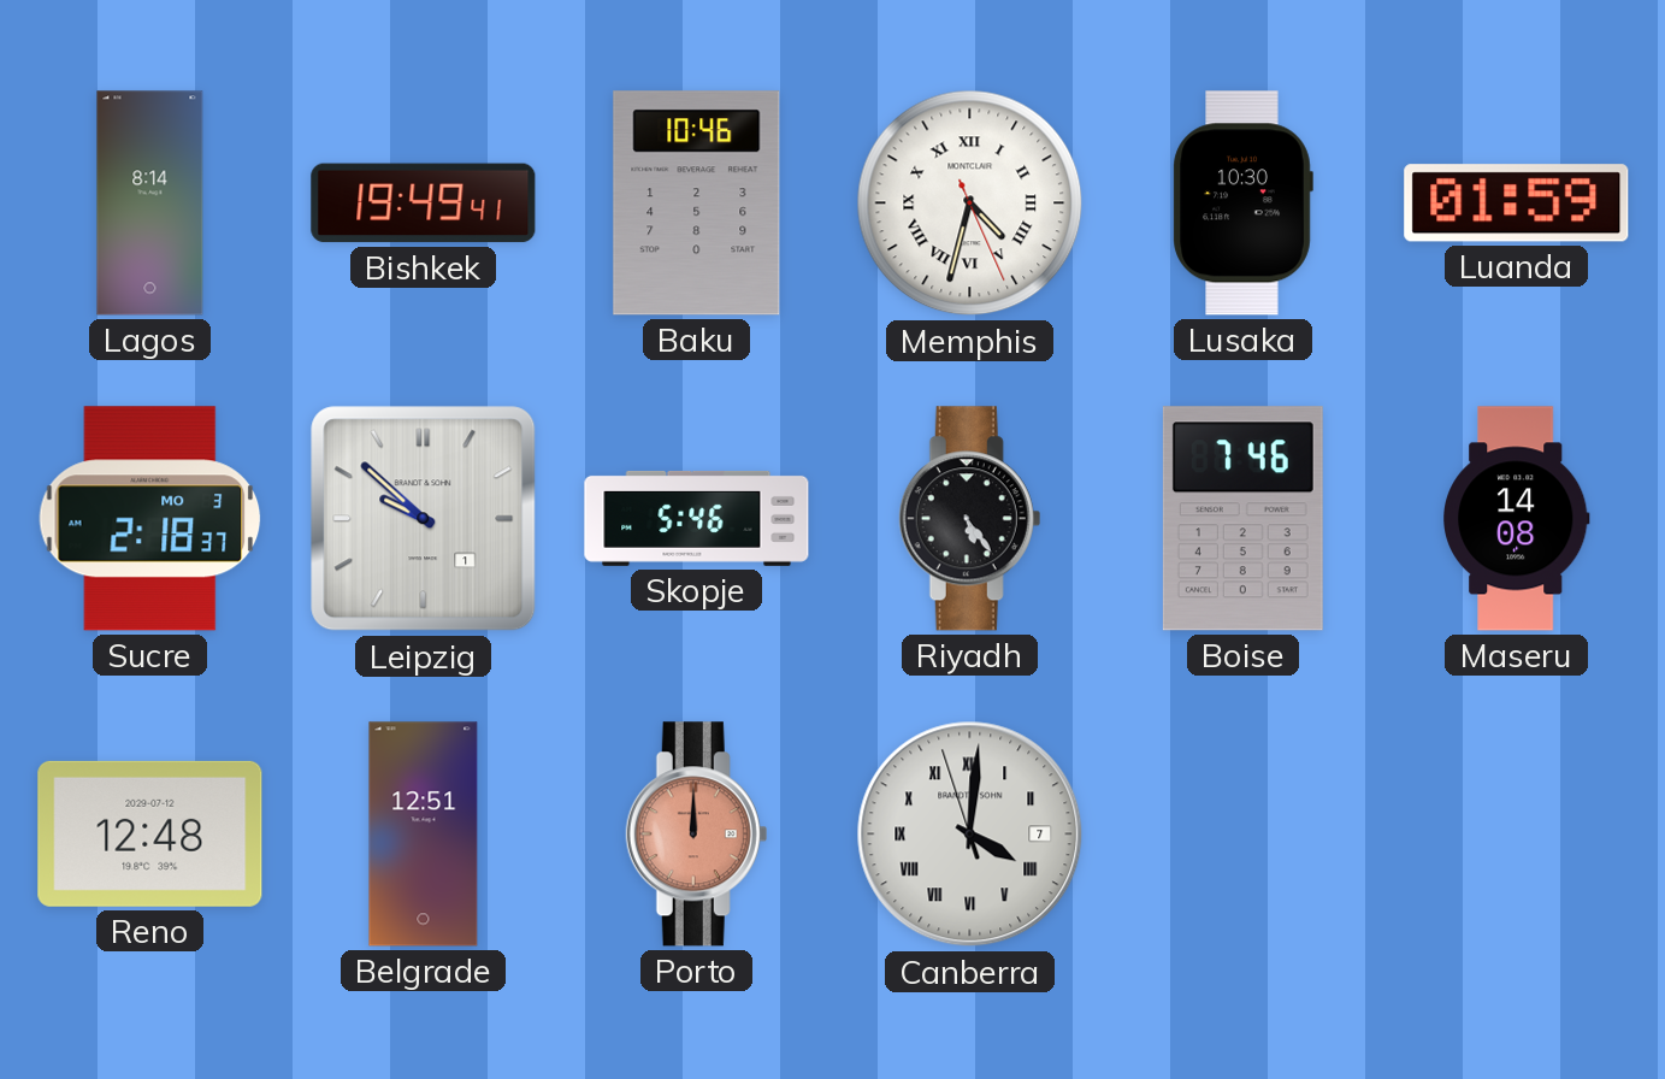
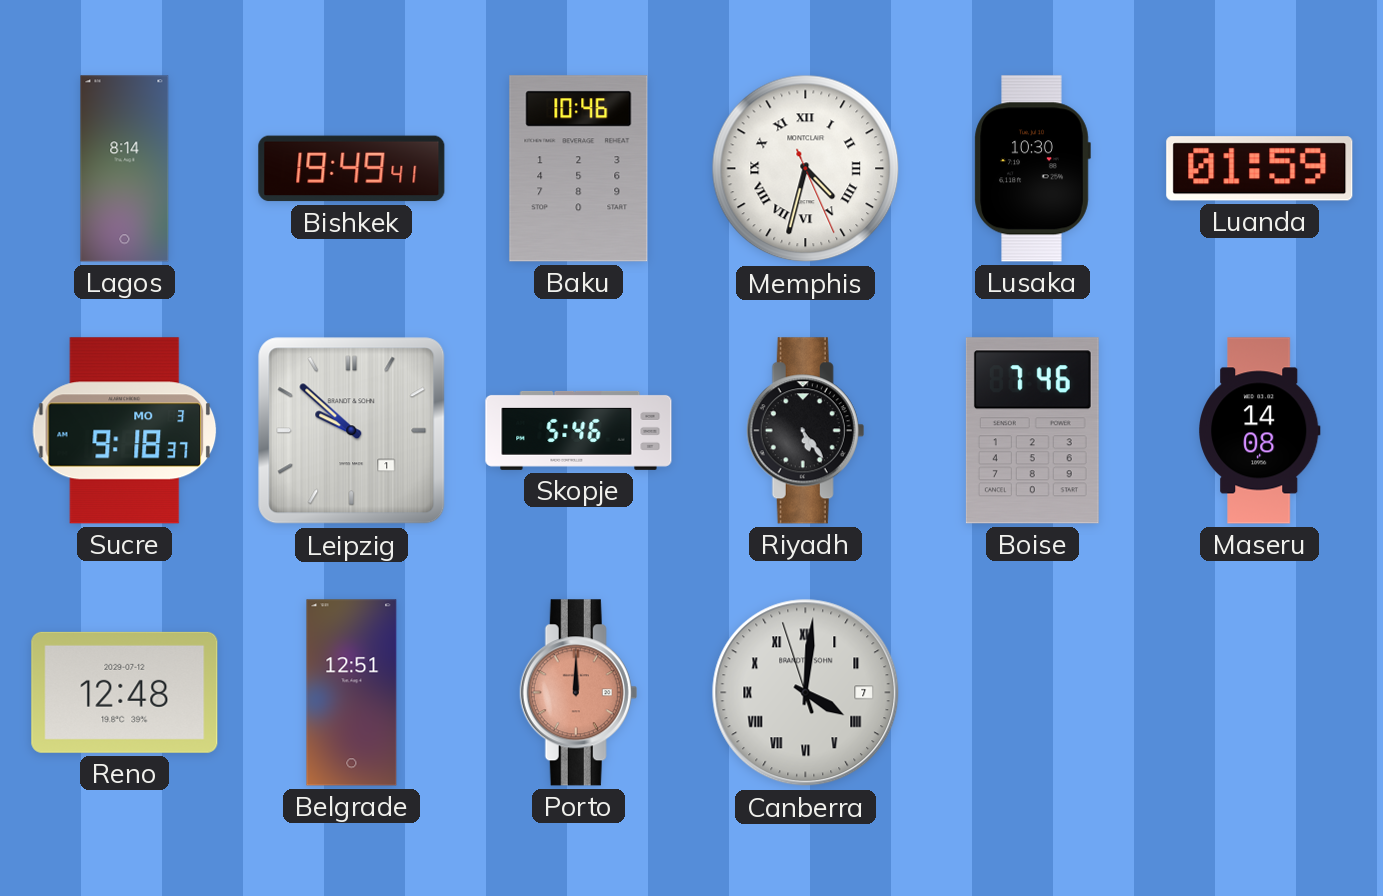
Sucre: 2:18 -> 9:18
